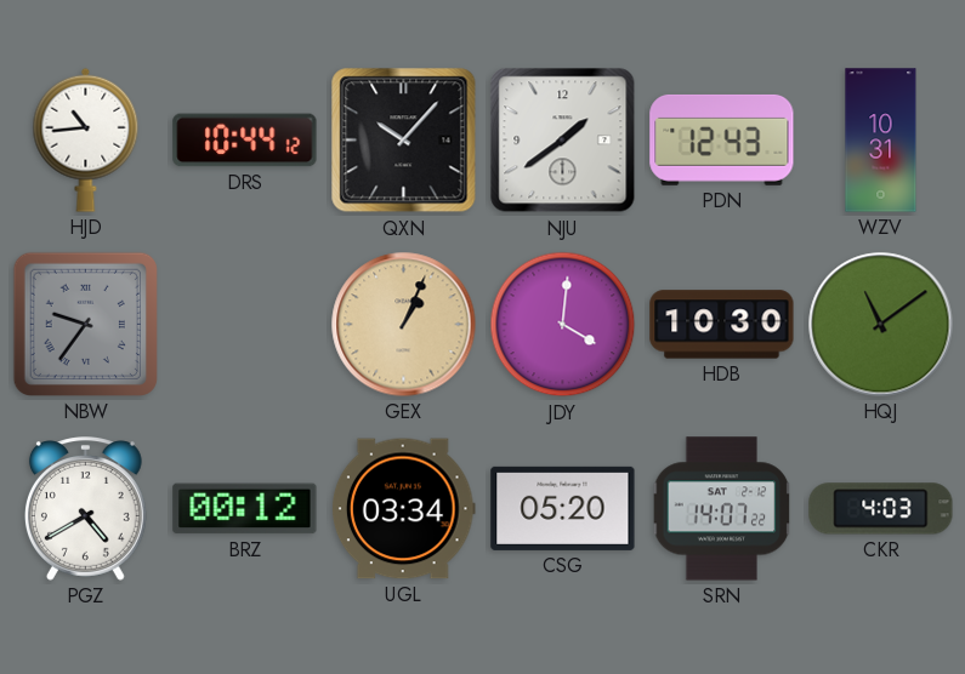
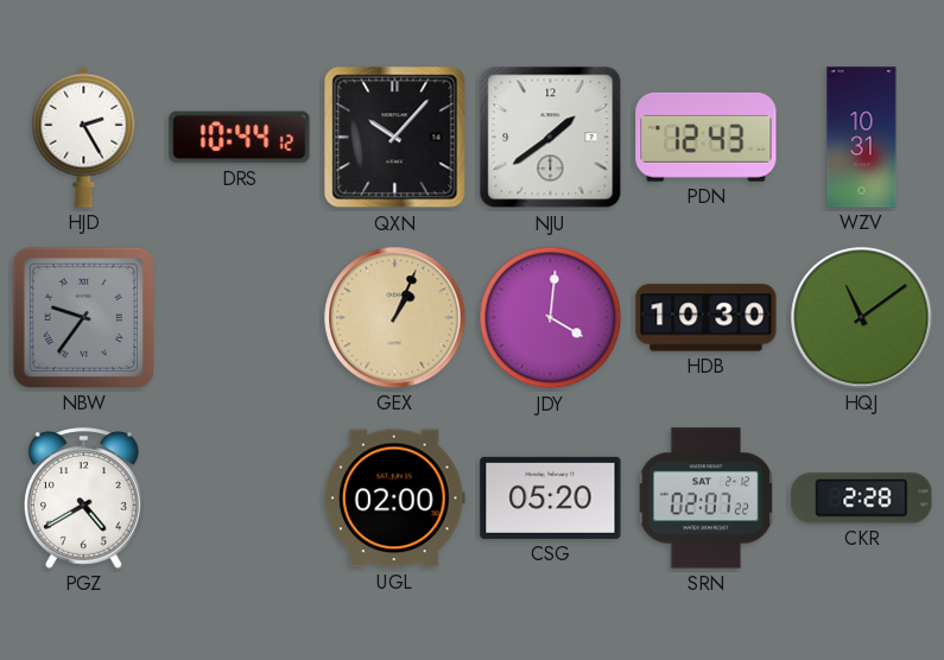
HJD: 10:44 -> 2:25
BRZ: 00:12 -> none
UGL: 03:34 -> 02:00
SRN: 14:07 -> 02:07
CKR: 4:03 -> 2:28
